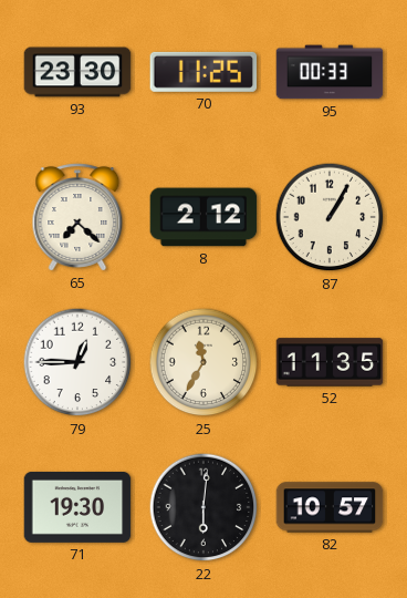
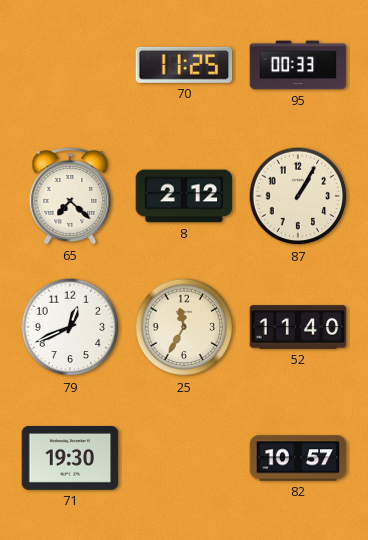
93: 23:30 -> none
79: 12:45 -> 12:41
52: 11:35 -> 11:40
22: 6:01 -> none
